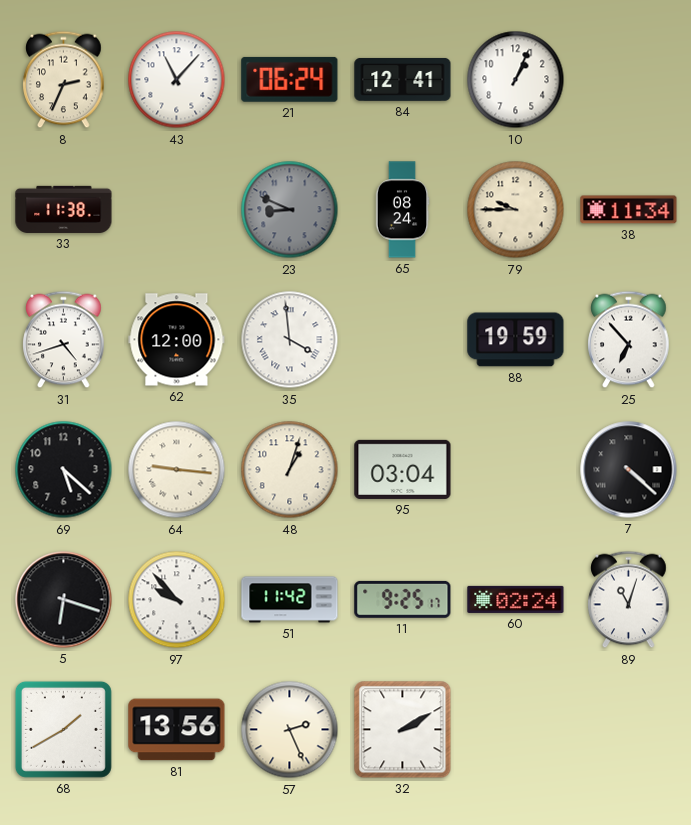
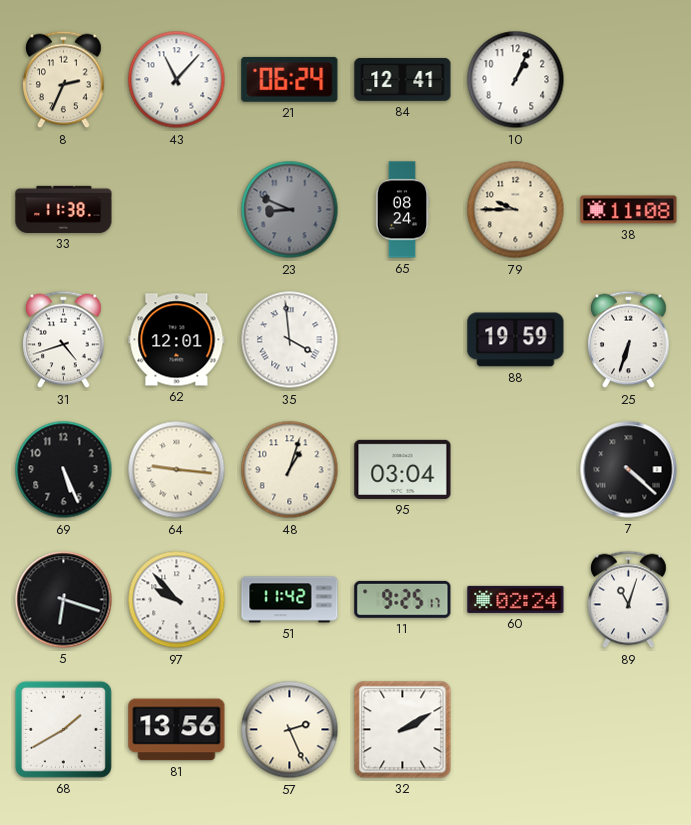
38: 11:34 -> 11:08
62: 12:00 -> 12:01
25: 6:53 -> 6:33
69: 5:22 -> 5:26
